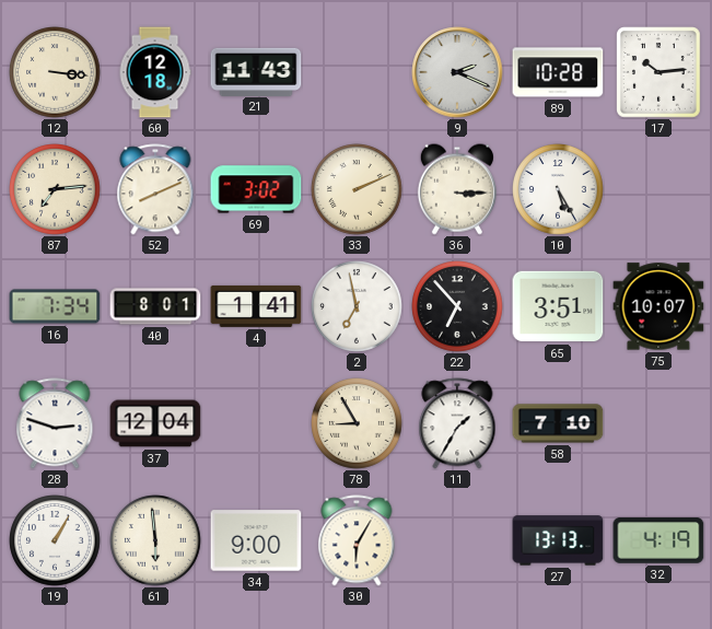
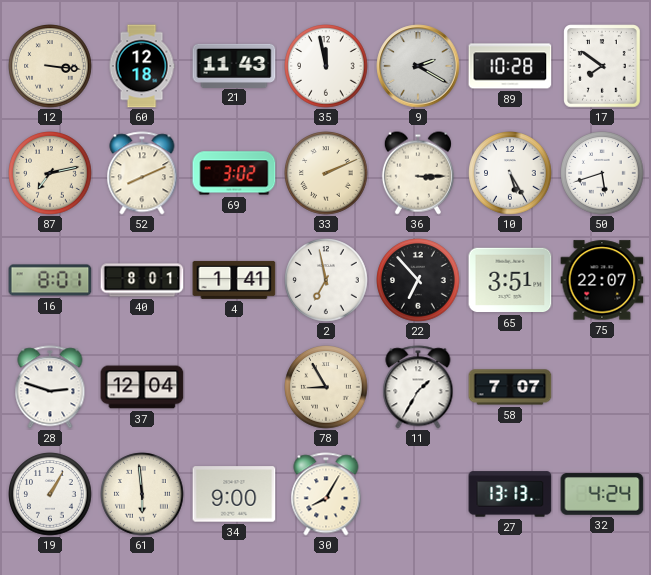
35: none -> 11:58
9: 2:19 -> 2:20
17: 10:14 -> 7:51
87: 7:14 -> 7:13
50: none -> 5:42
16: 7:34 -> 8:01
75: 10:07 -> 22:07
58: 7:10 -> 7:07
30: 6:05 -> 8:05
32: 4:19 -> 4:24
